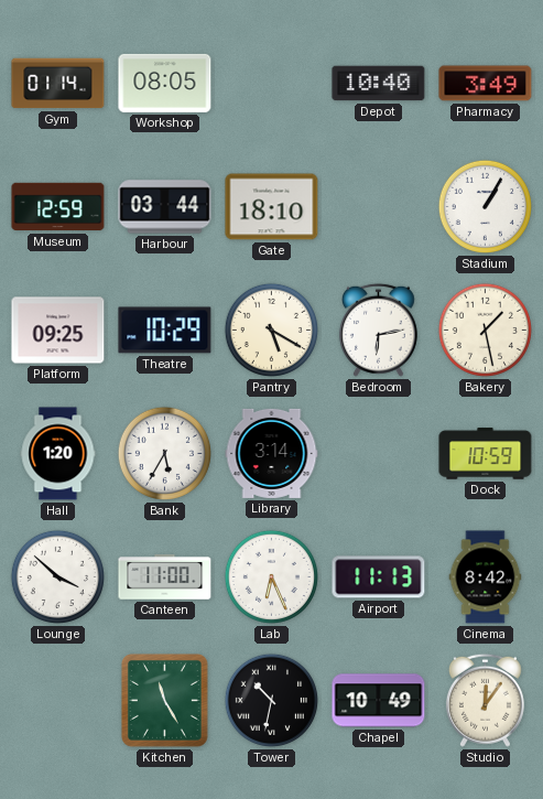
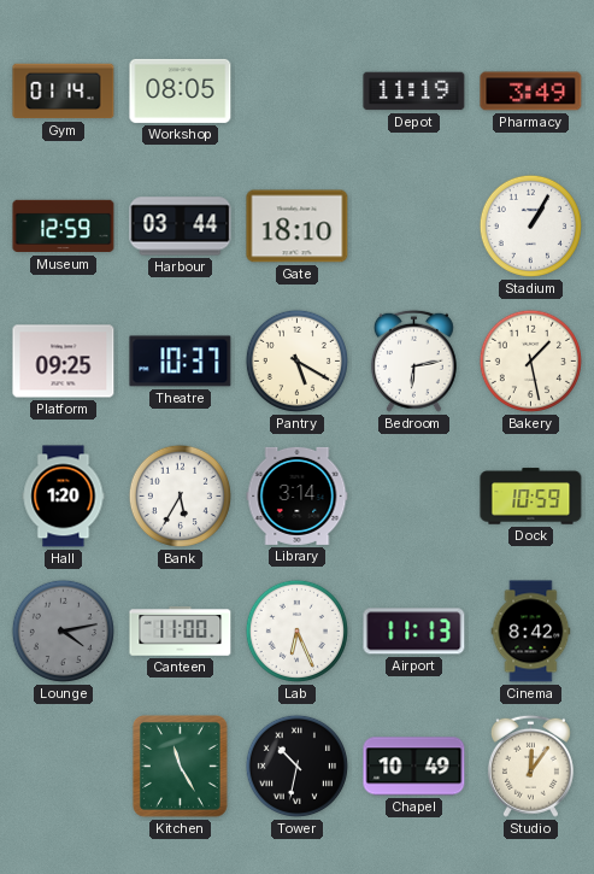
Depot: 10:40 -> 11:19
Theatre: 10:29 -> 10:37
Lounge: 3:52 -> 4:13
Lounge dial: white -> grey
